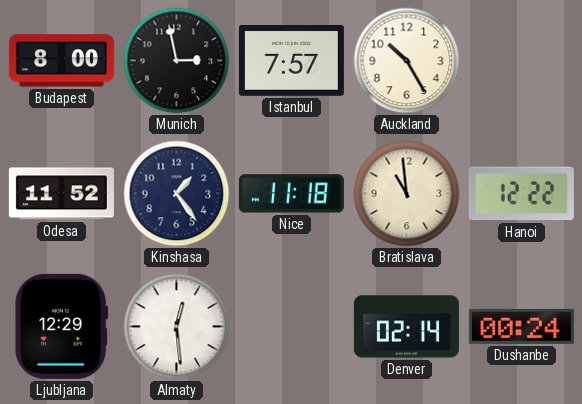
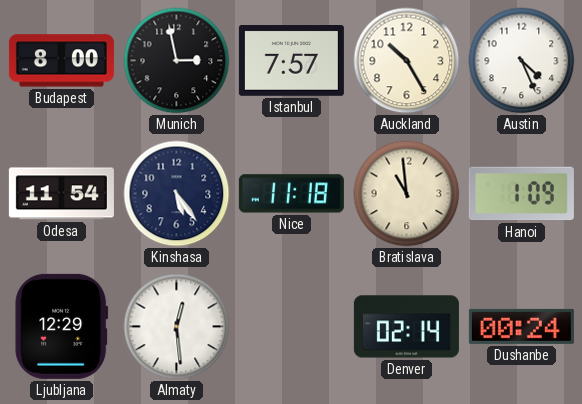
Austin: none -> 4:26
Odesa: 11:52 -> 11:54
Kinshasa: 1:24 -> 5:24
Hanoi: 12:22 -> 1:09
